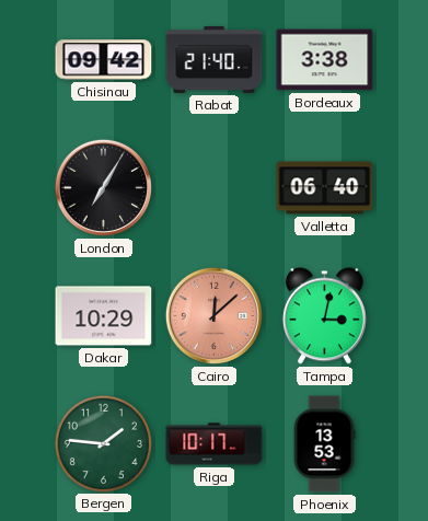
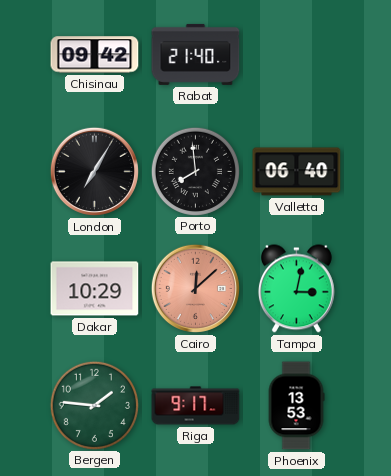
Bordeaux: 3:38 -> none
Porto: none -> 7:59
Riga: 10:17 -> 9:17
